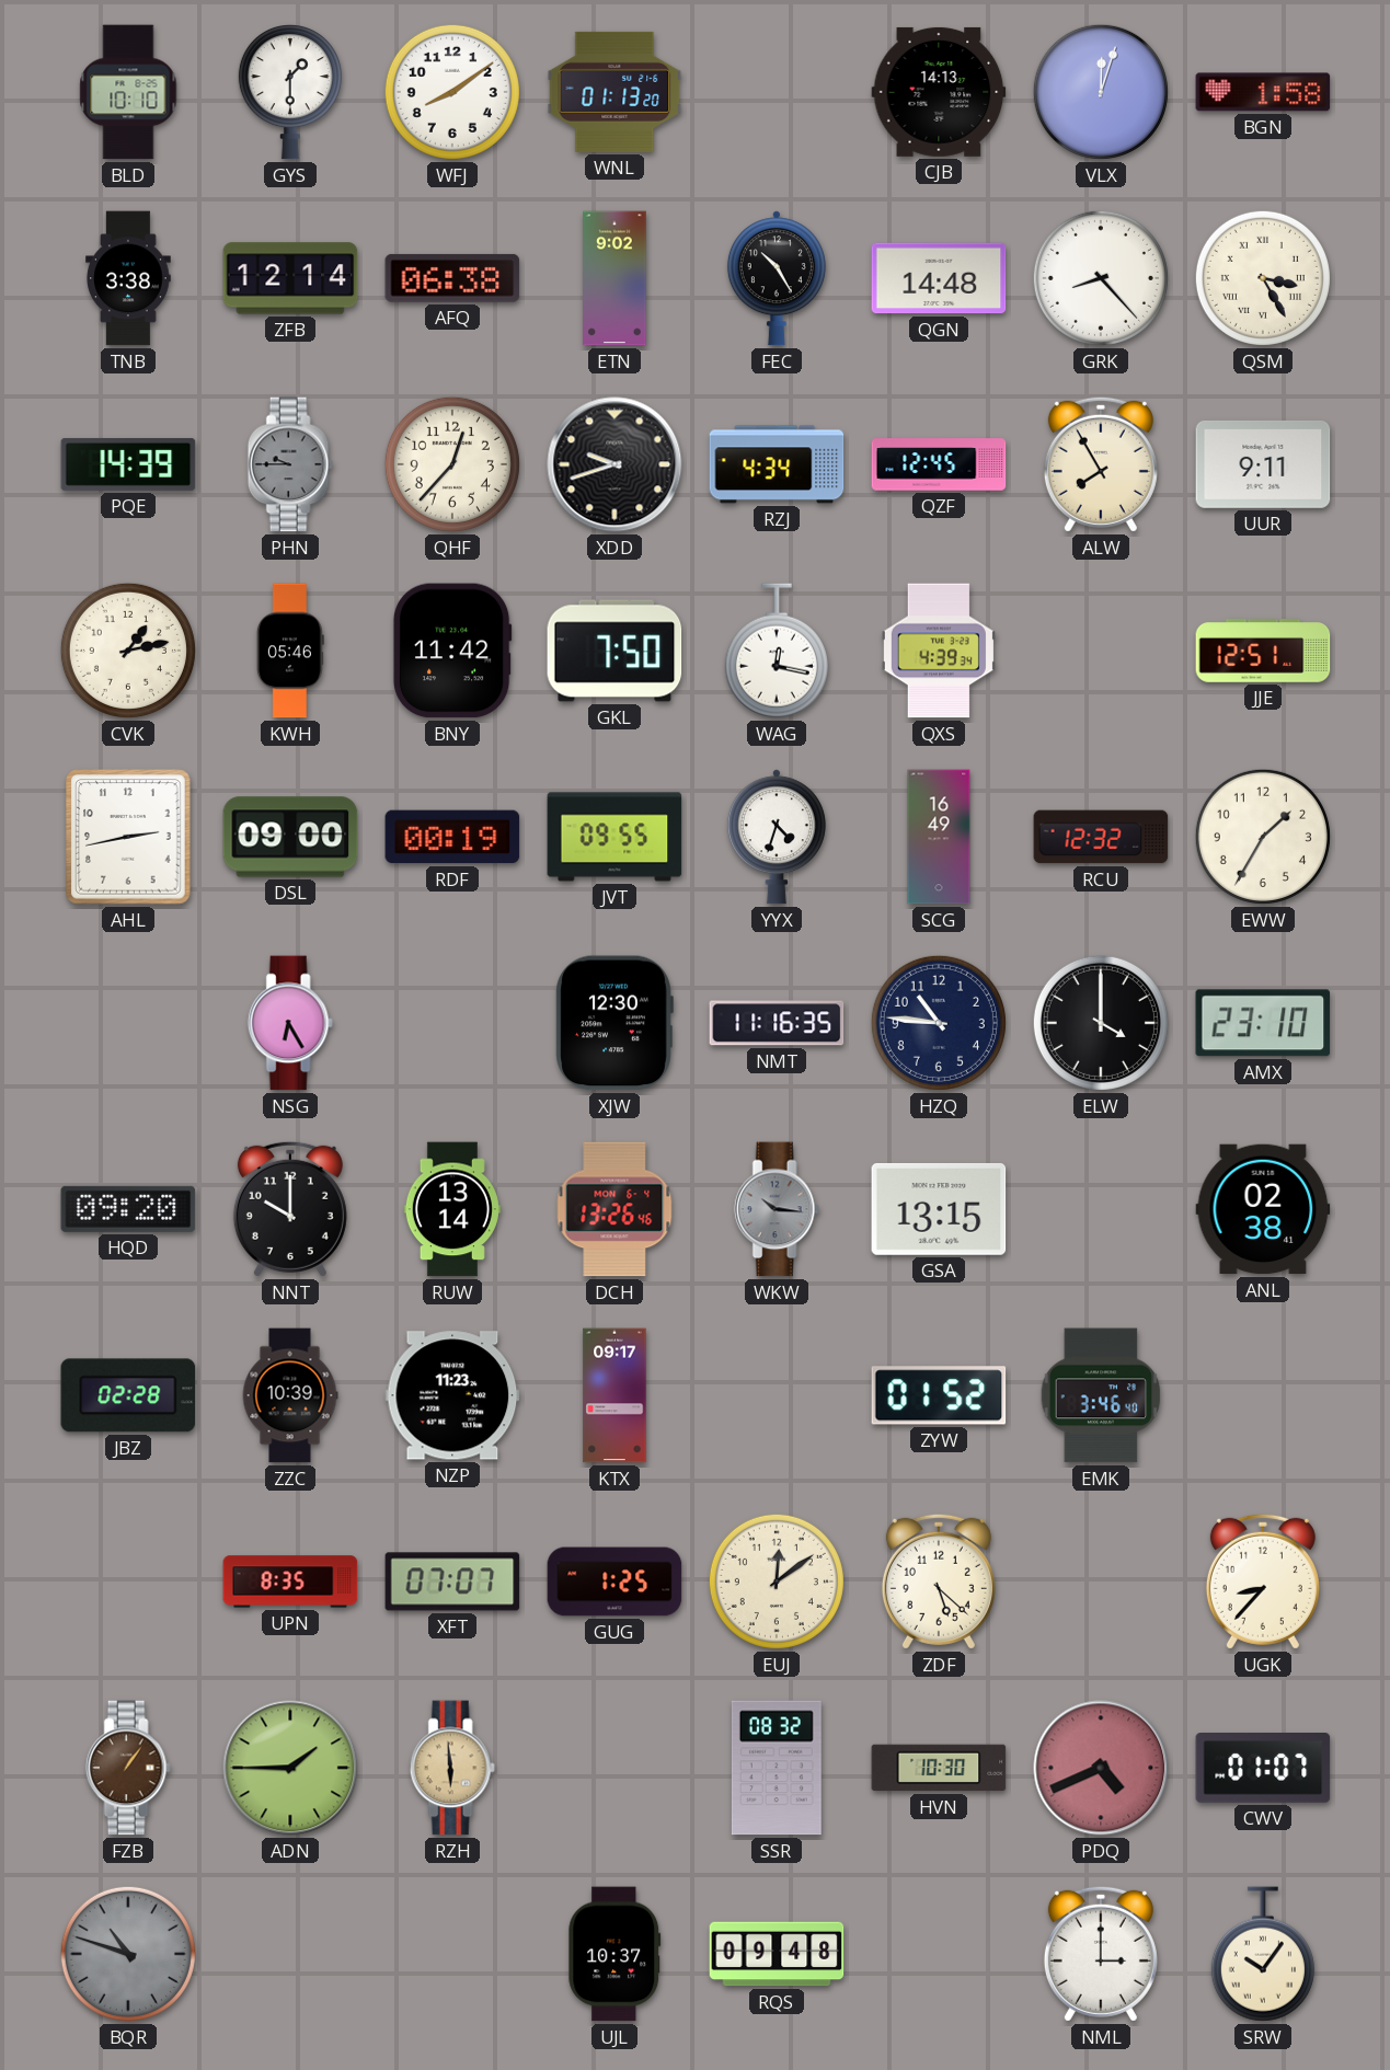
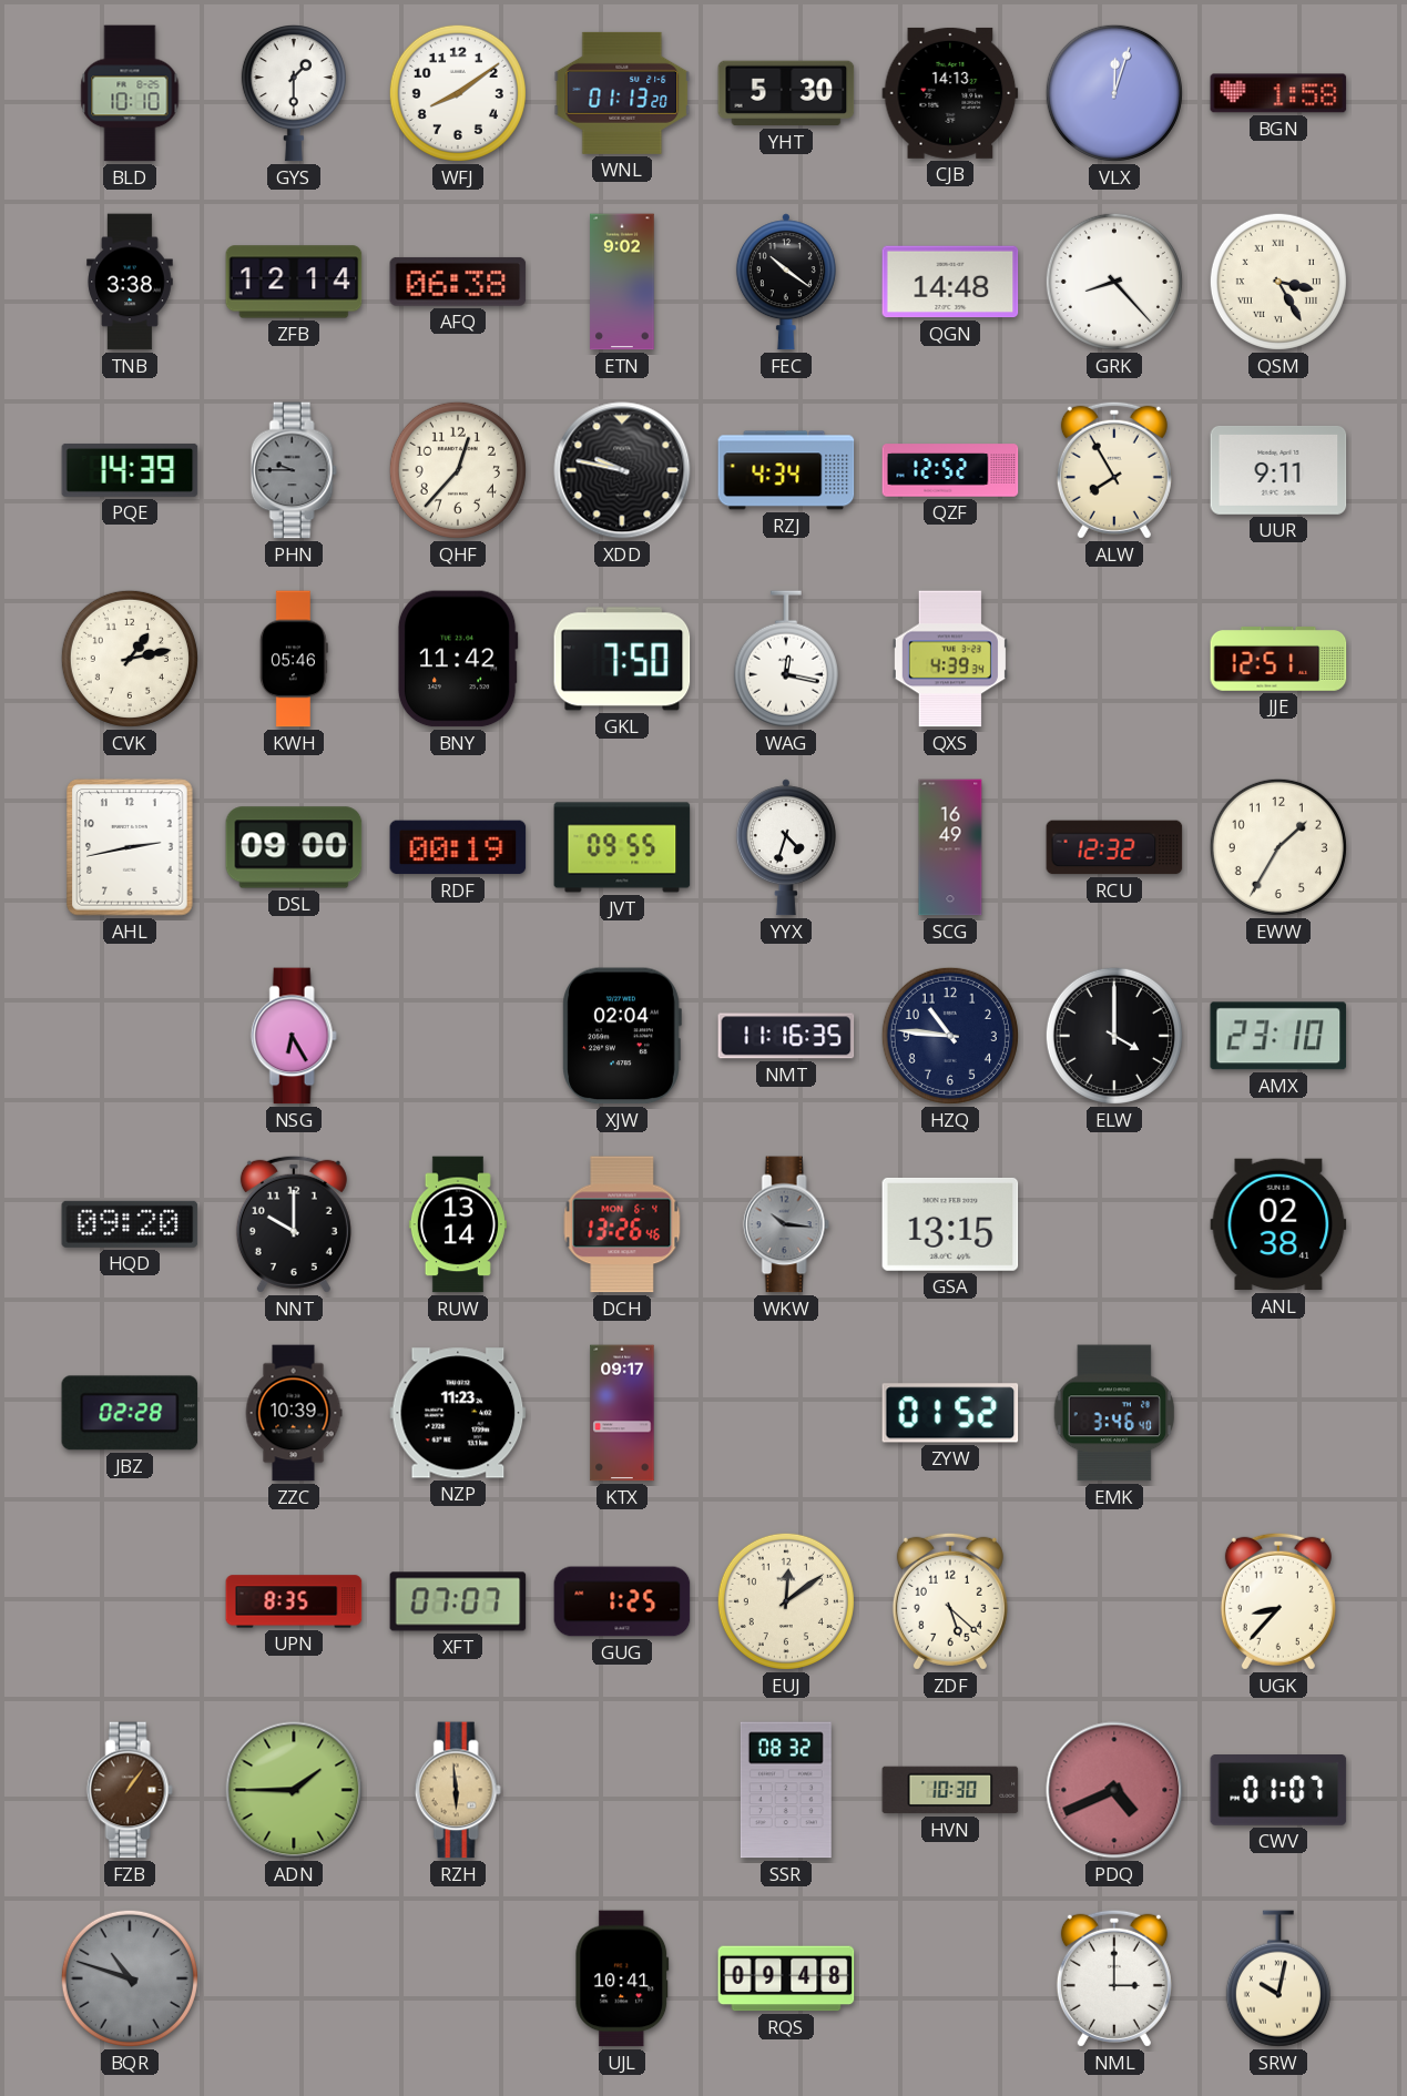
YHT: none -> 5:30
FEC: 10:25 -> 10:21
XDD: 9:42 -> 9:47
QZF: 12:45 -> 12:52
XJW: 12:30 -> 02:04
UJL: 10:37 -> 10:41
SRW: 10:06 -> 10:02
